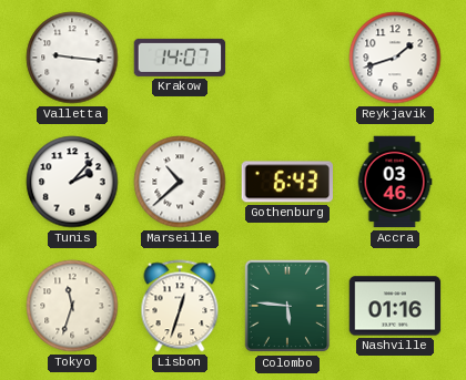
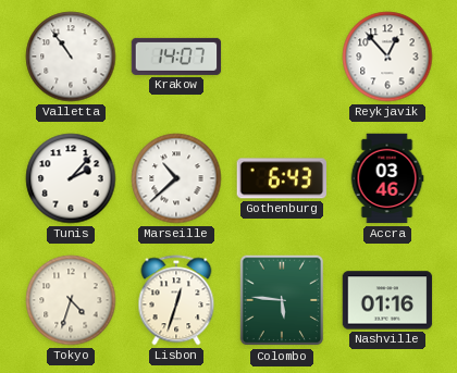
Valletta: 9:16 -> 10:54
Reykjavik: 1:42 -> 12:53
Tokyo: 11:33 -> 4:33
